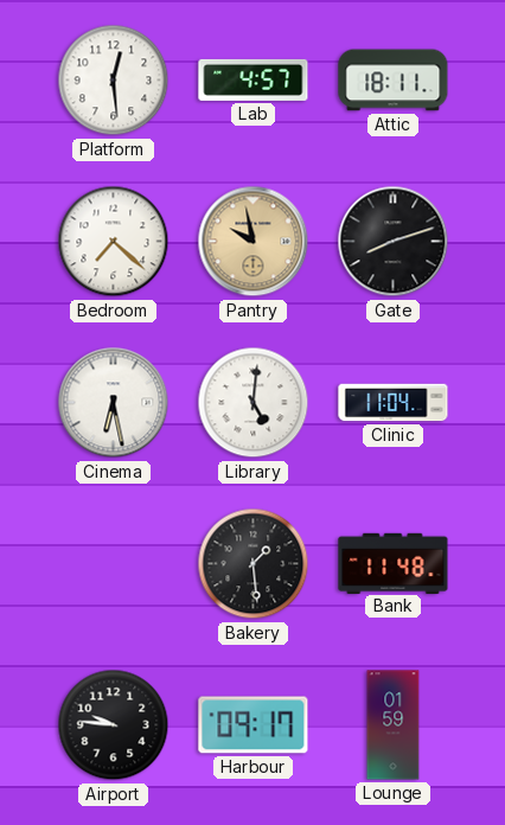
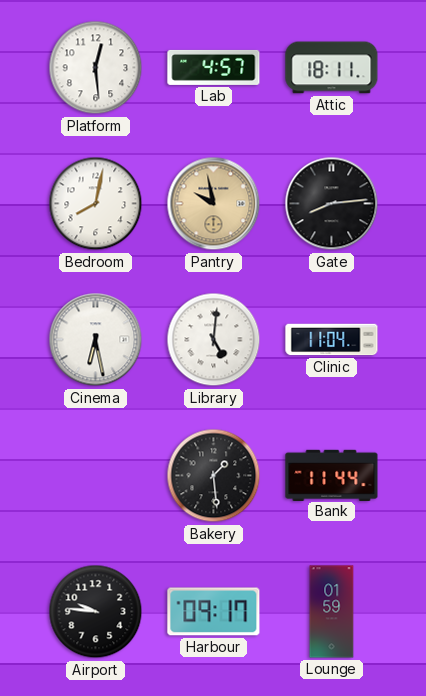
Bedroom: 7:22 -> 8:02
Gate: 8:12 -> 8:14
Bank: 11:48 -> 11:44
